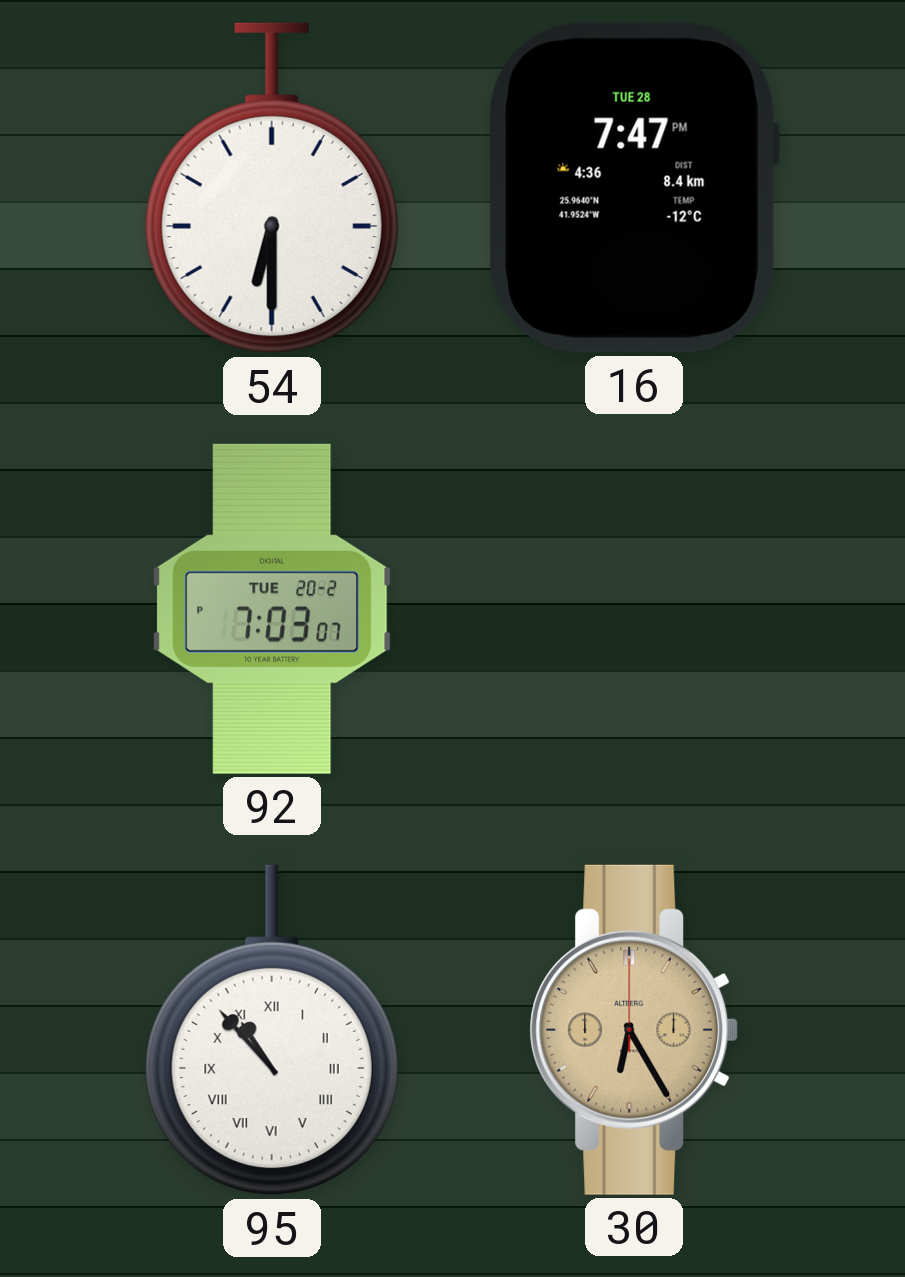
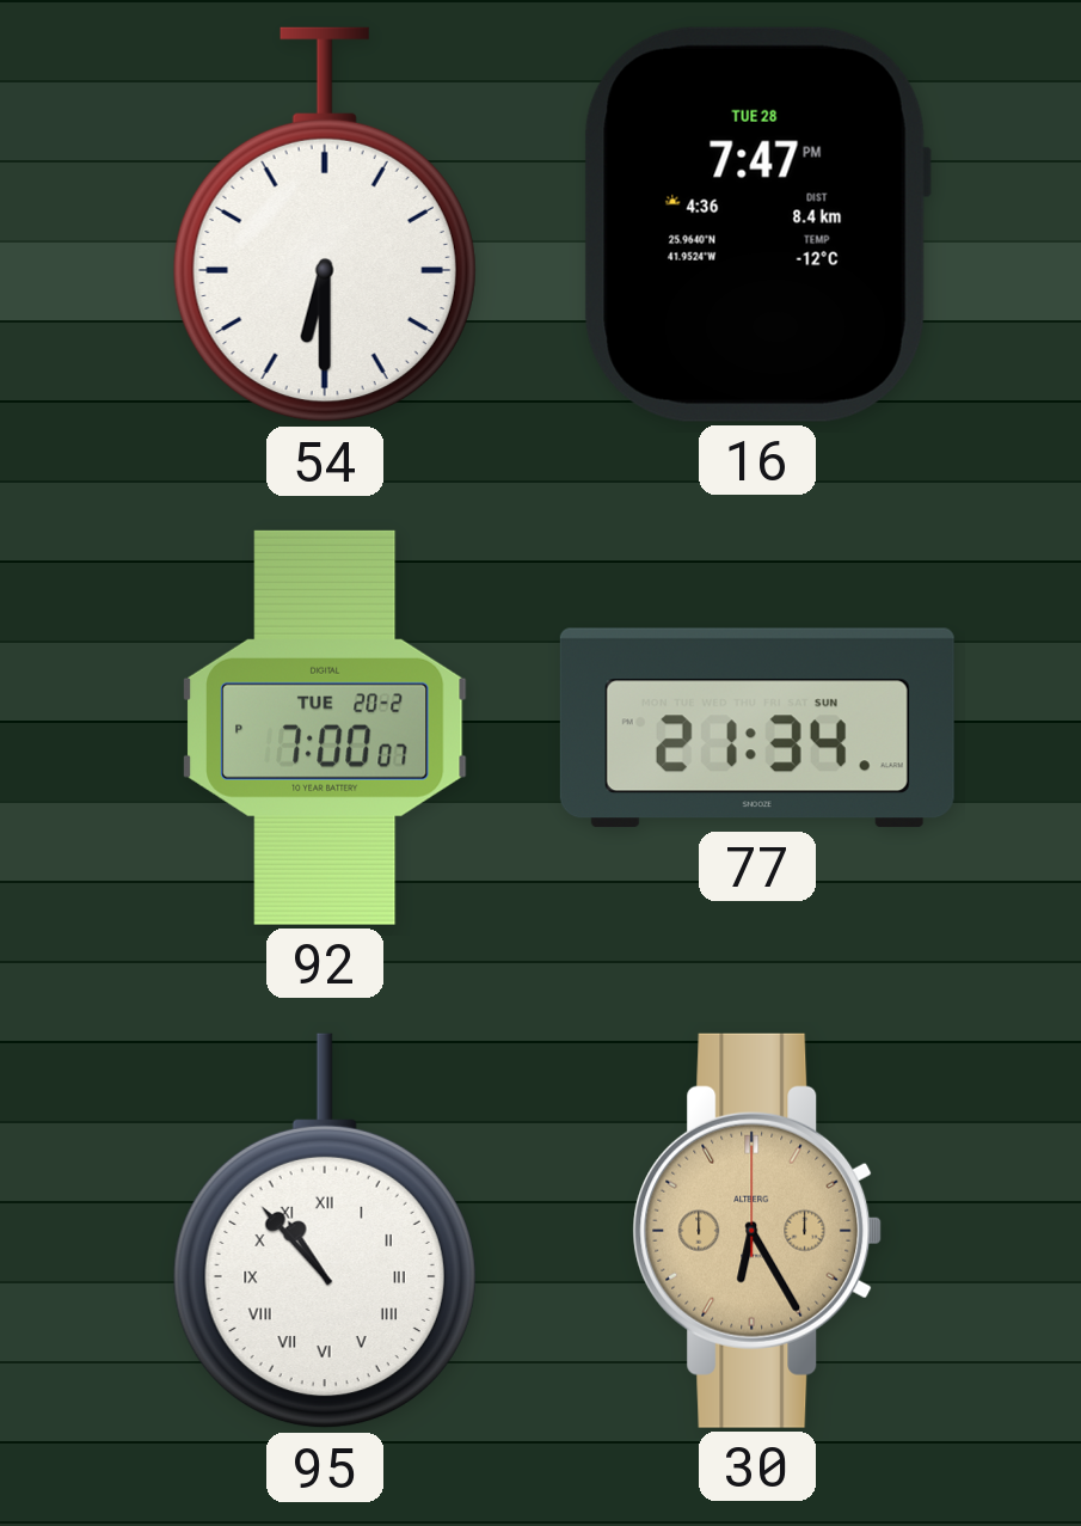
92: 7:03 -> 7:00
77: none -> 21:34
